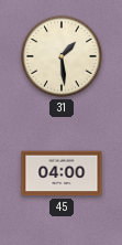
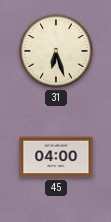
31: 1:29 -> 6:27
